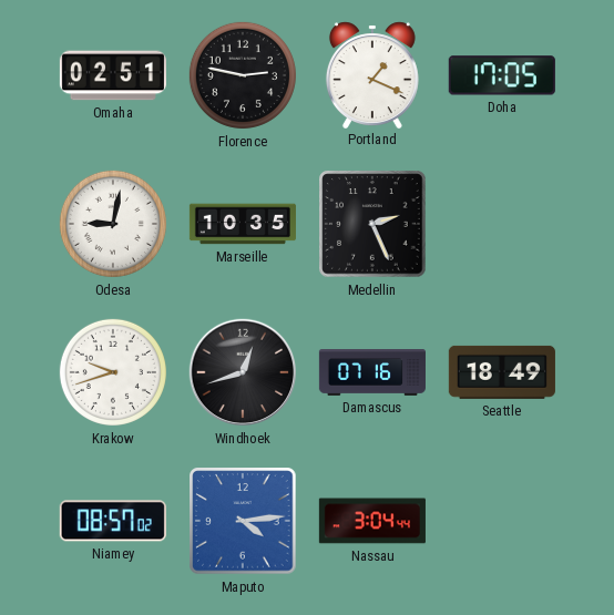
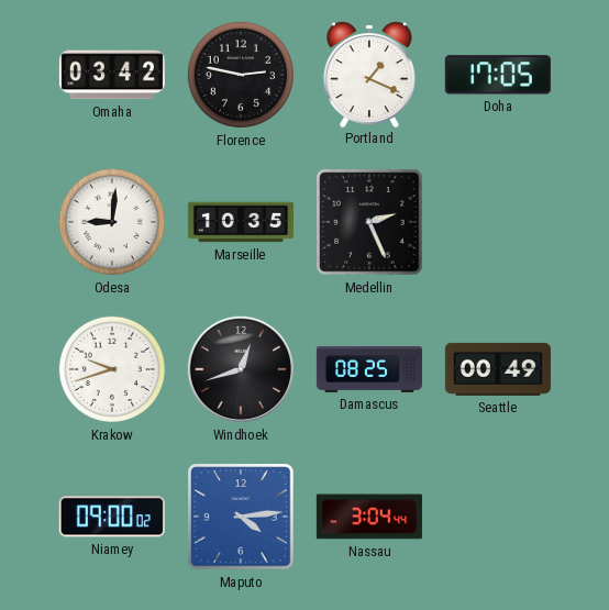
Omaha: 02:51 -> 03:42
Odesa: 9:02 -> 9:01
Damascus: 07:16 -> 08:25
Seattle: 18:49 -> 00:49
Niamey: 08:57 -> 09:00
